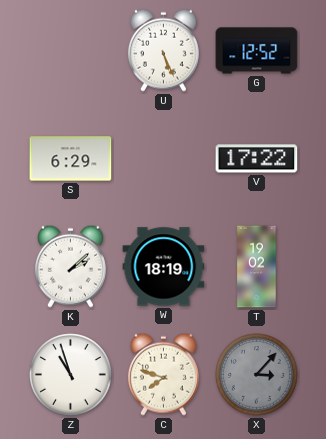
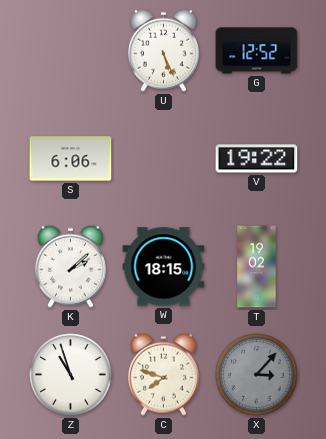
S: 6:29 -> 6:06
V: 17:22 -> 19:22
W: 18:19 -> 18:15
